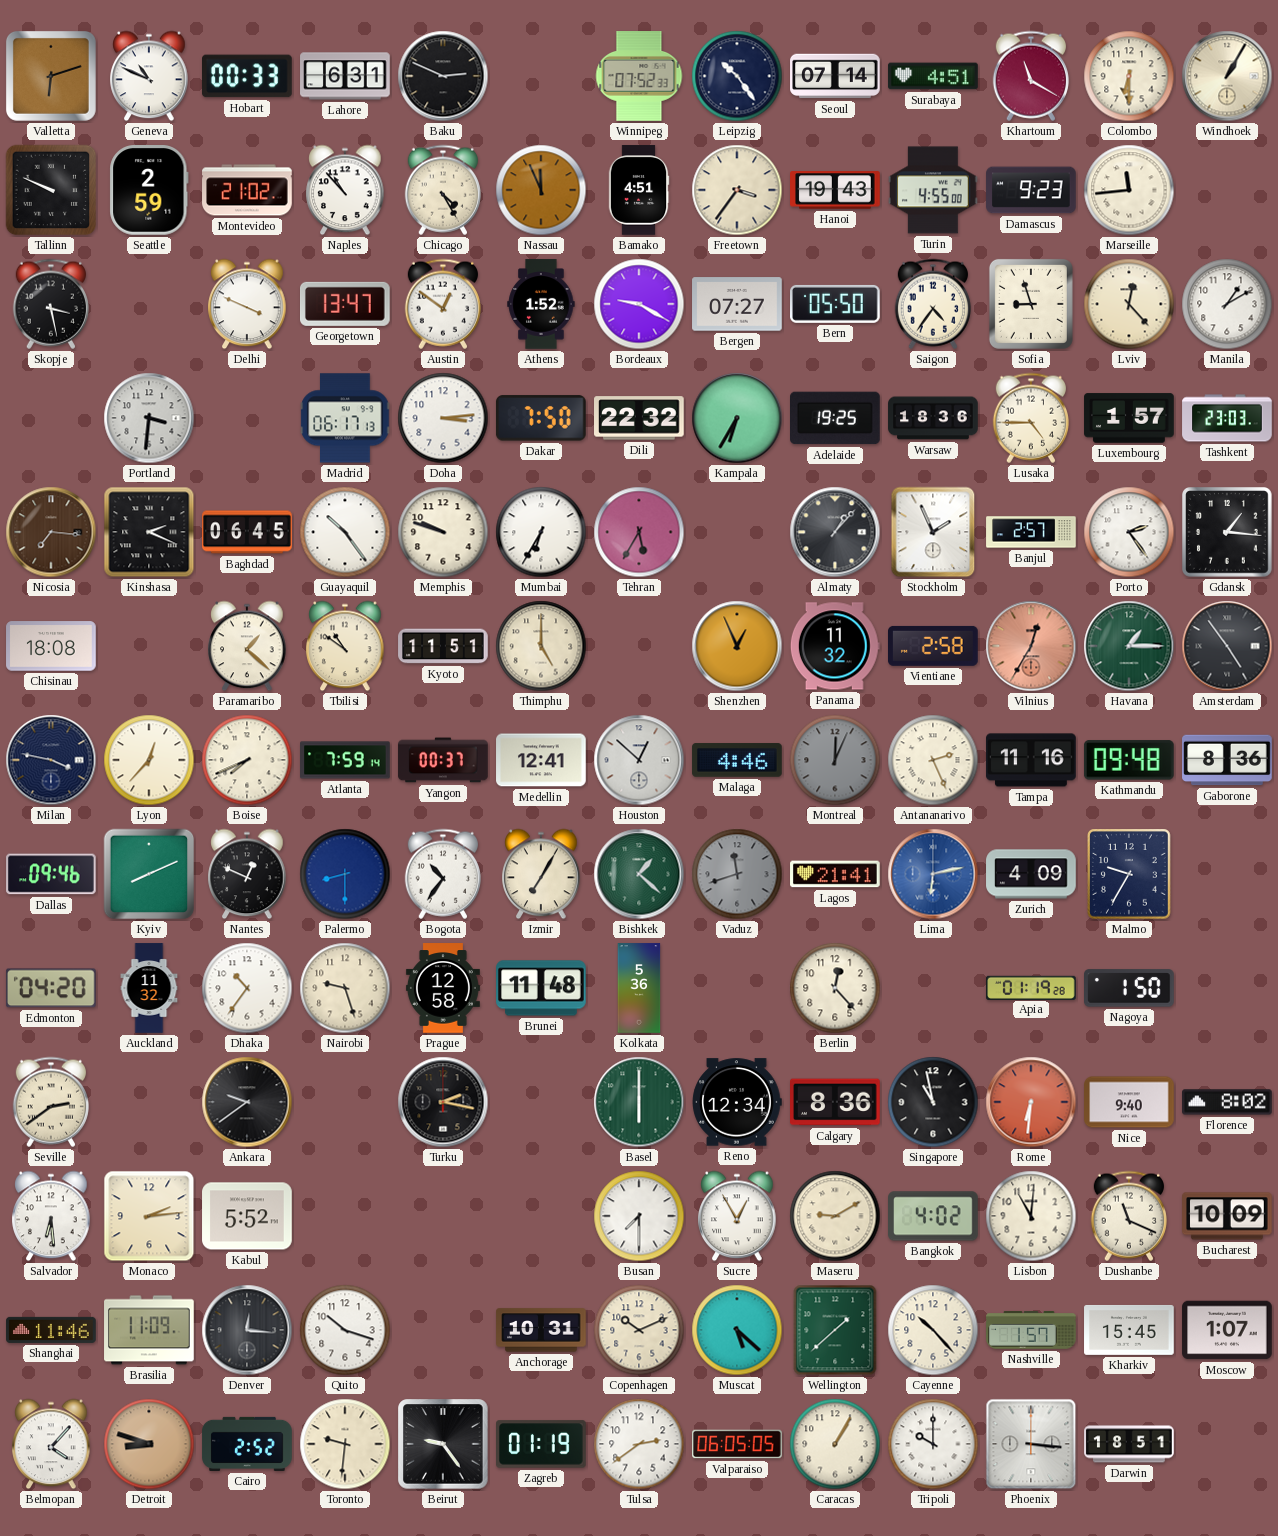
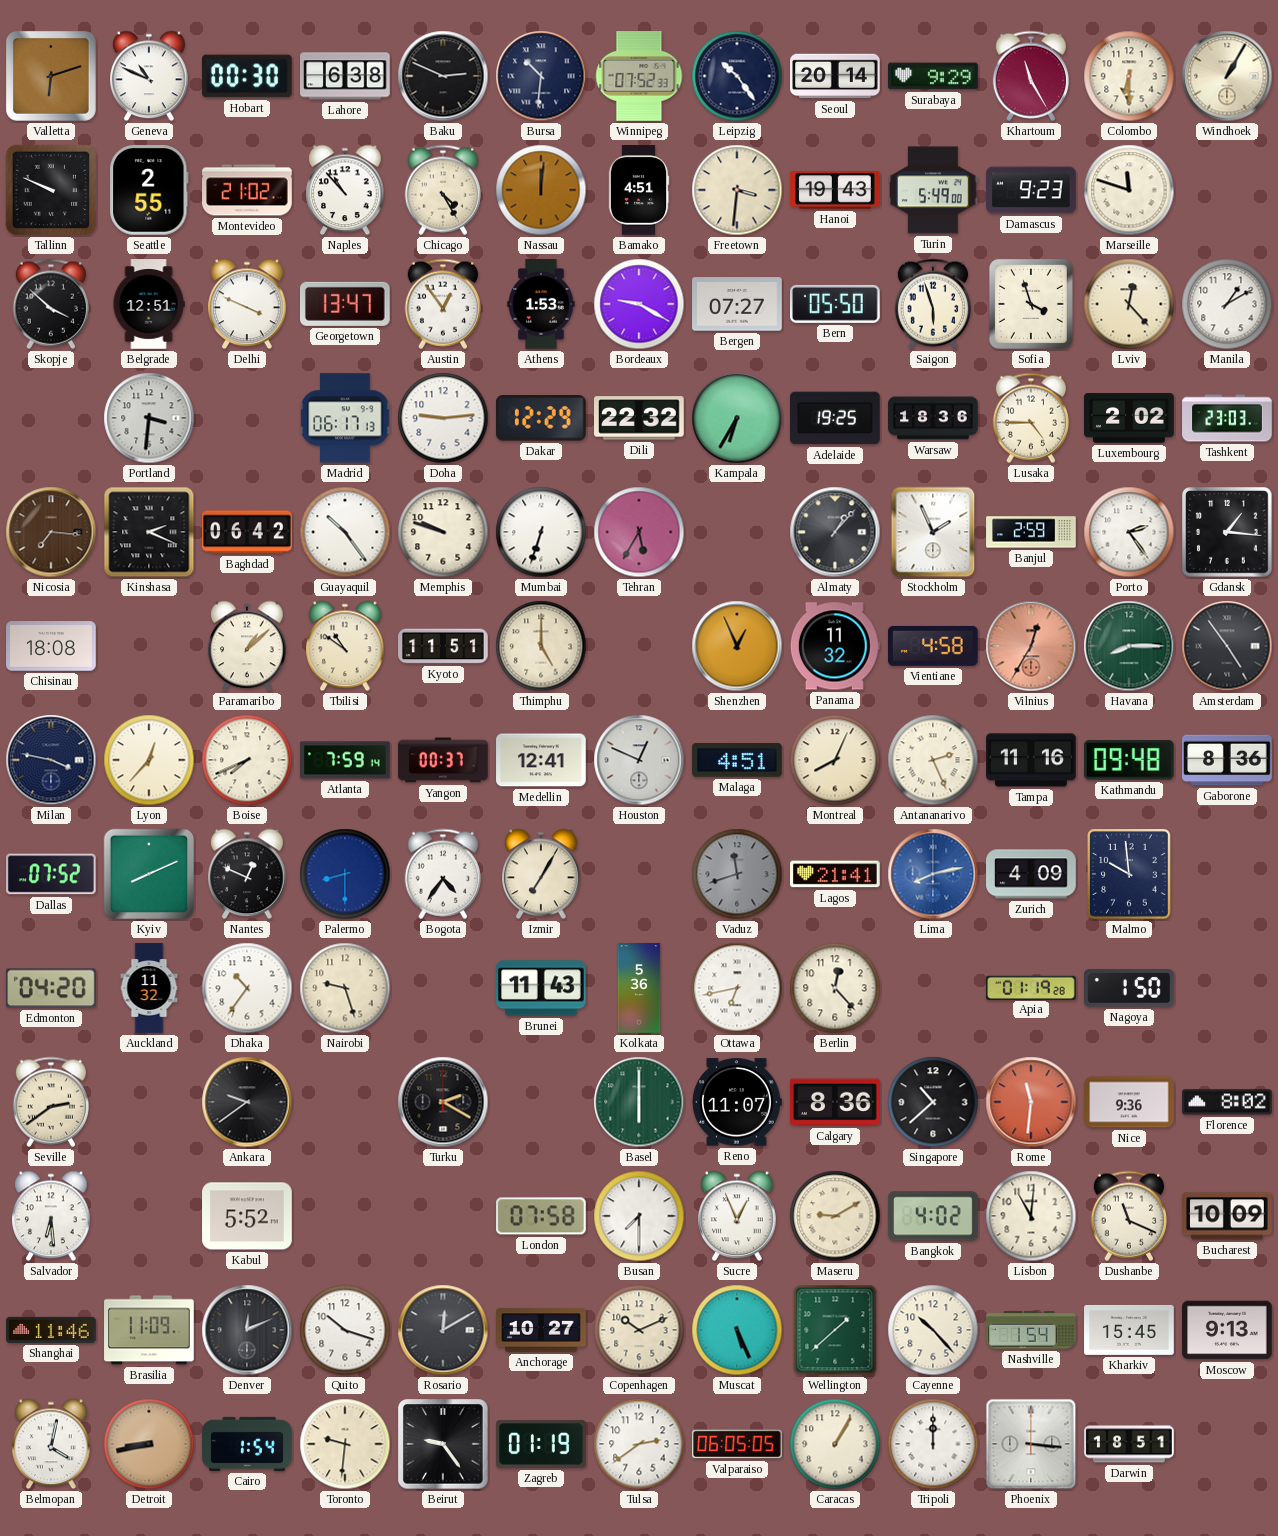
Hobart: 00:33 -> 00:30
Lahore: 6:31 -> 6:38
Bursa: none -> 10:31
Seoul: 07:14 -> 20:14
Surabaya: 4:51 -> 9:29
Khartoum: 11:20 -> 11:25
Seattle: 2:59 -> 2:55
Nassau: 11:56 -> 12:01
Freetown: 3:36 -> 3:31
Turin: 4:55 -> 5:49
Marseille: 11:44 -> 11:48
Skopje: 3:28 -> 3:52
Belgrade: none -> 12:51
Austin: 12:51 -> 12:54
Athens: 1:52 -> 1:53
Saigon: 4:36 -> 5:57
Sofia: 8:57 -> 3:57
Doha: 3:14 -> 9:14
Dakar: 7:50 -> 12:29
Luxembourg: 1:57 -> 2:02
Baghdad: 06:45 -> 06:42
Mumbai: 6:35 -> 6:33
Banjul: 2:57 -> 2:59
Paramaribo: 1:22 -> 1:08
Vientiane: 2:58 -> 4:58
Havana: 1:15 -> 8:15
Houston: 12:52 -> 12:49
Malaga: 4:46 -> 4:51
Montreal: 12:04 -> 8:04
Montreal dial: grey -> cream
Dallas: 09:46 -> 07:52
Bogota: 10:36 -> 4:36
Bishkek: 1:22 -> none
Lima: 6:13 -> 8:13
Malmo: 9:35 -> 9:59
Prague: 12:58 -> none
Brunei: 11:48 -> 11:43
Ottawa: none -> 6:43
Turku: 2:17 -> 2:20
Reno: 12:34 -> 11:07
Singapore: 10:58 -> 10:38
Rome: 6:31 -> 11:31
Nice: 9:40 -> 9:36
Monaco: 2:14 -> none
London: none -> 07:58
Sucre: 12:55 -> 12:56
Denver: 12:16 -> 12:11
Rosario: none -> 12:10
Anchorage: 10:31 -> 10:27
Muscat: 5:22 -> 5:26
Nashville: 1:57 -> 1:54
Moscow: 1:07 -> 9:13
Belmopan: 4:07 -> 4:02
Detroit: 8:48 -> 8:43
Cairo: 2:52 -> 1:54
Tripoli: 10:00 -> 12:00
